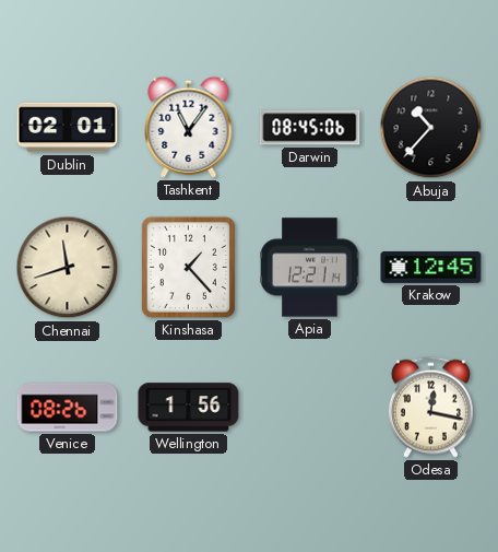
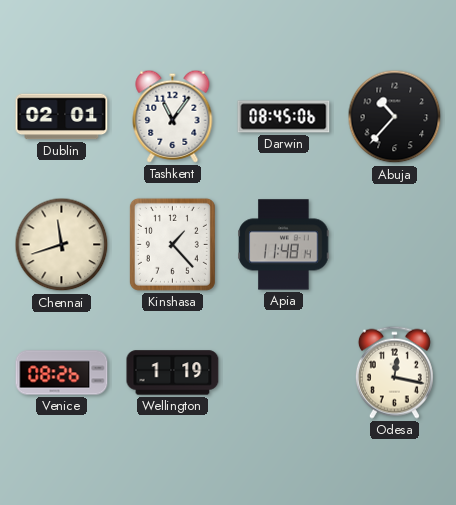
Apia: 12:21 -> 11:48
Krakow: 12:45 -> none
Wellington: 1:56 -> 1:19
